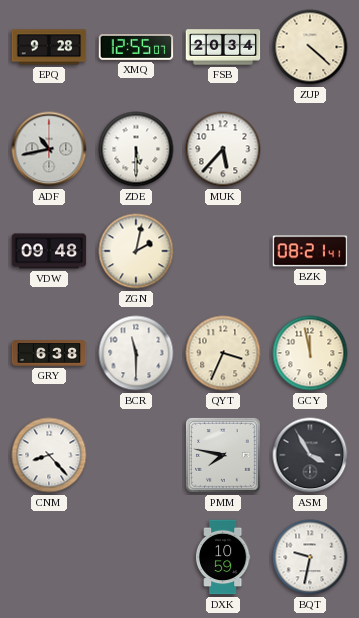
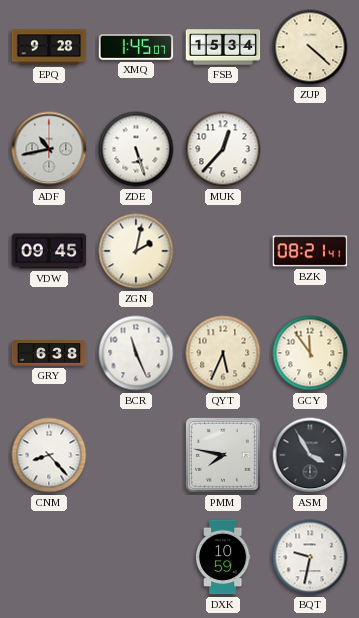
XMQ: 12:55 -> 1:45
FSB: 20:34 -> 15:34
ZDE: 5:30 -> 5:27
MUK: 5:37 -> 12:37
VDW: 09:48 -> 09:45
BCR: 11:30 -> 11:26
QYT: 3:34 -> 5:34
GCY: 11:58 -> 11:54
